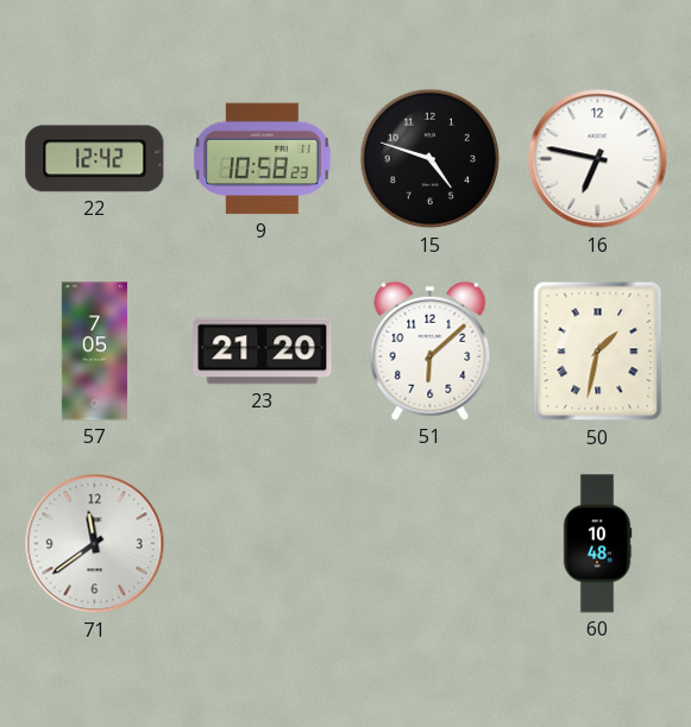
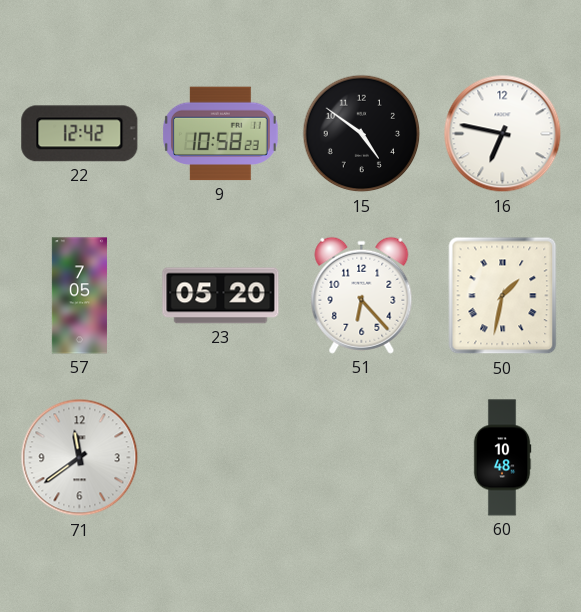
15: 4:48 -> 4:51
23: 21:20 -> 05:20
51: 6:08 -> 6:23
